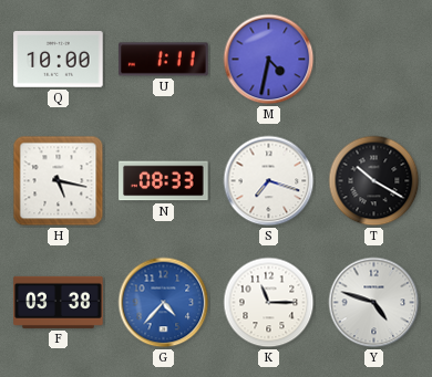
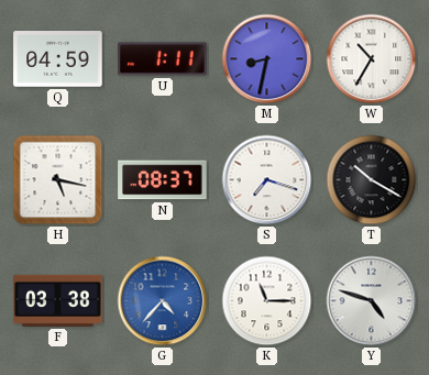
Q: 10:00 -> 04:59
M: 4:32 -> 8:32
W: none -> 10:35
N: 08:33 -> 08:37
